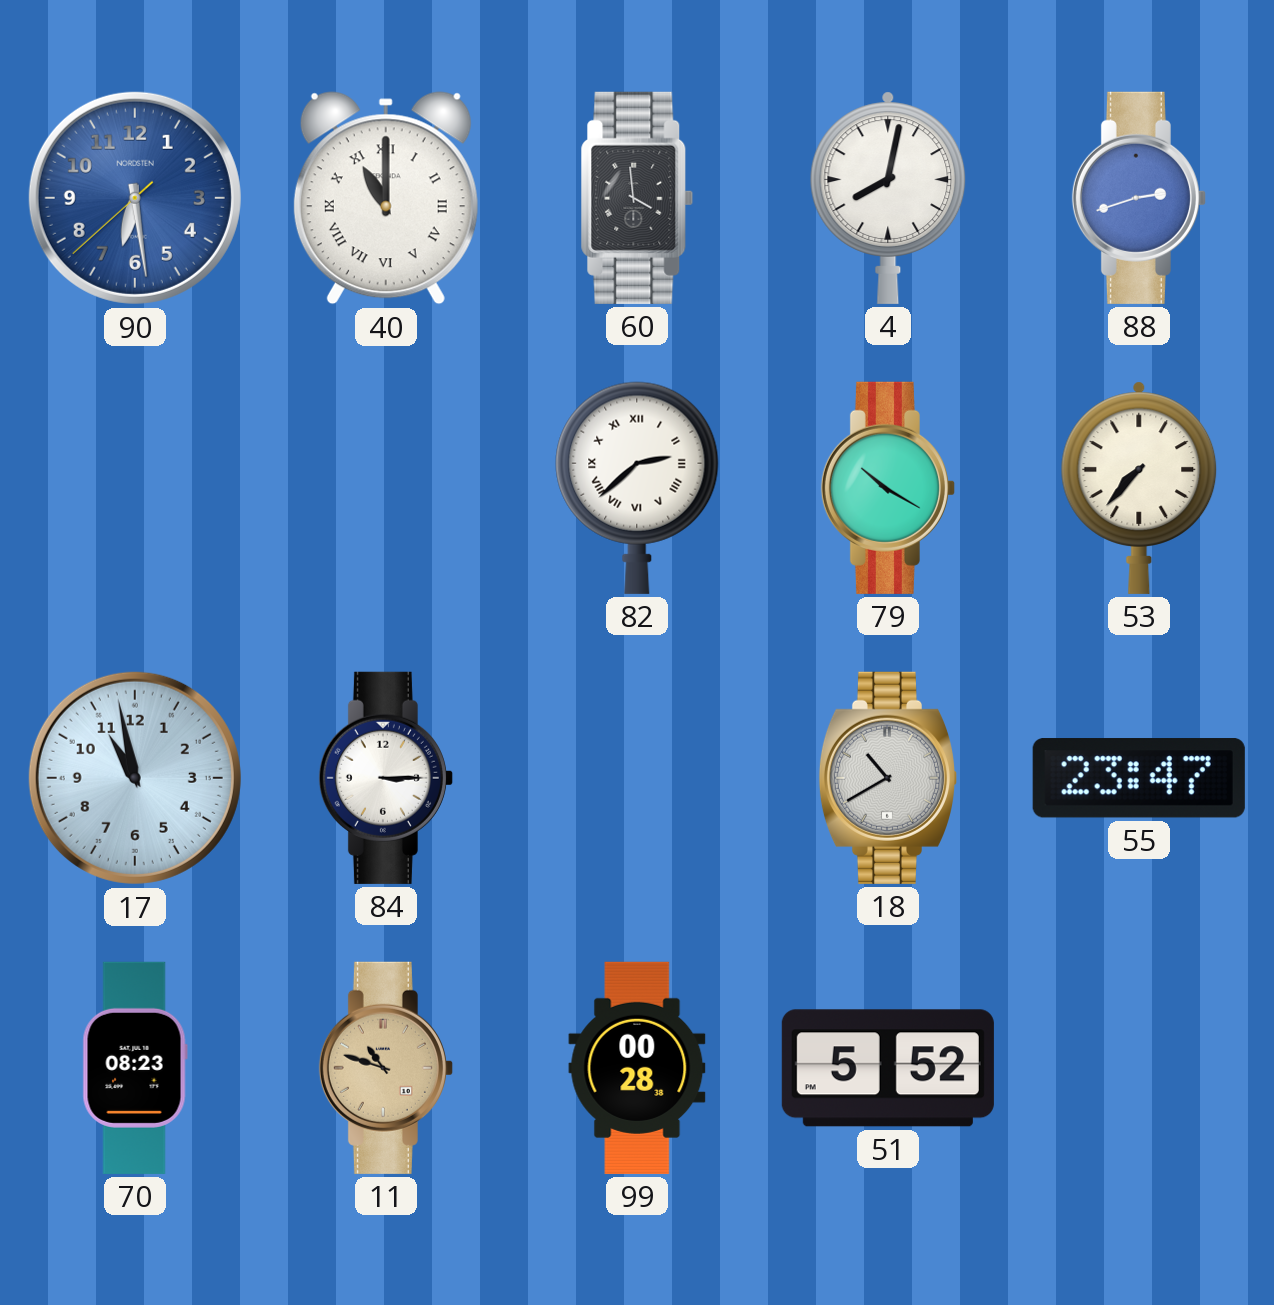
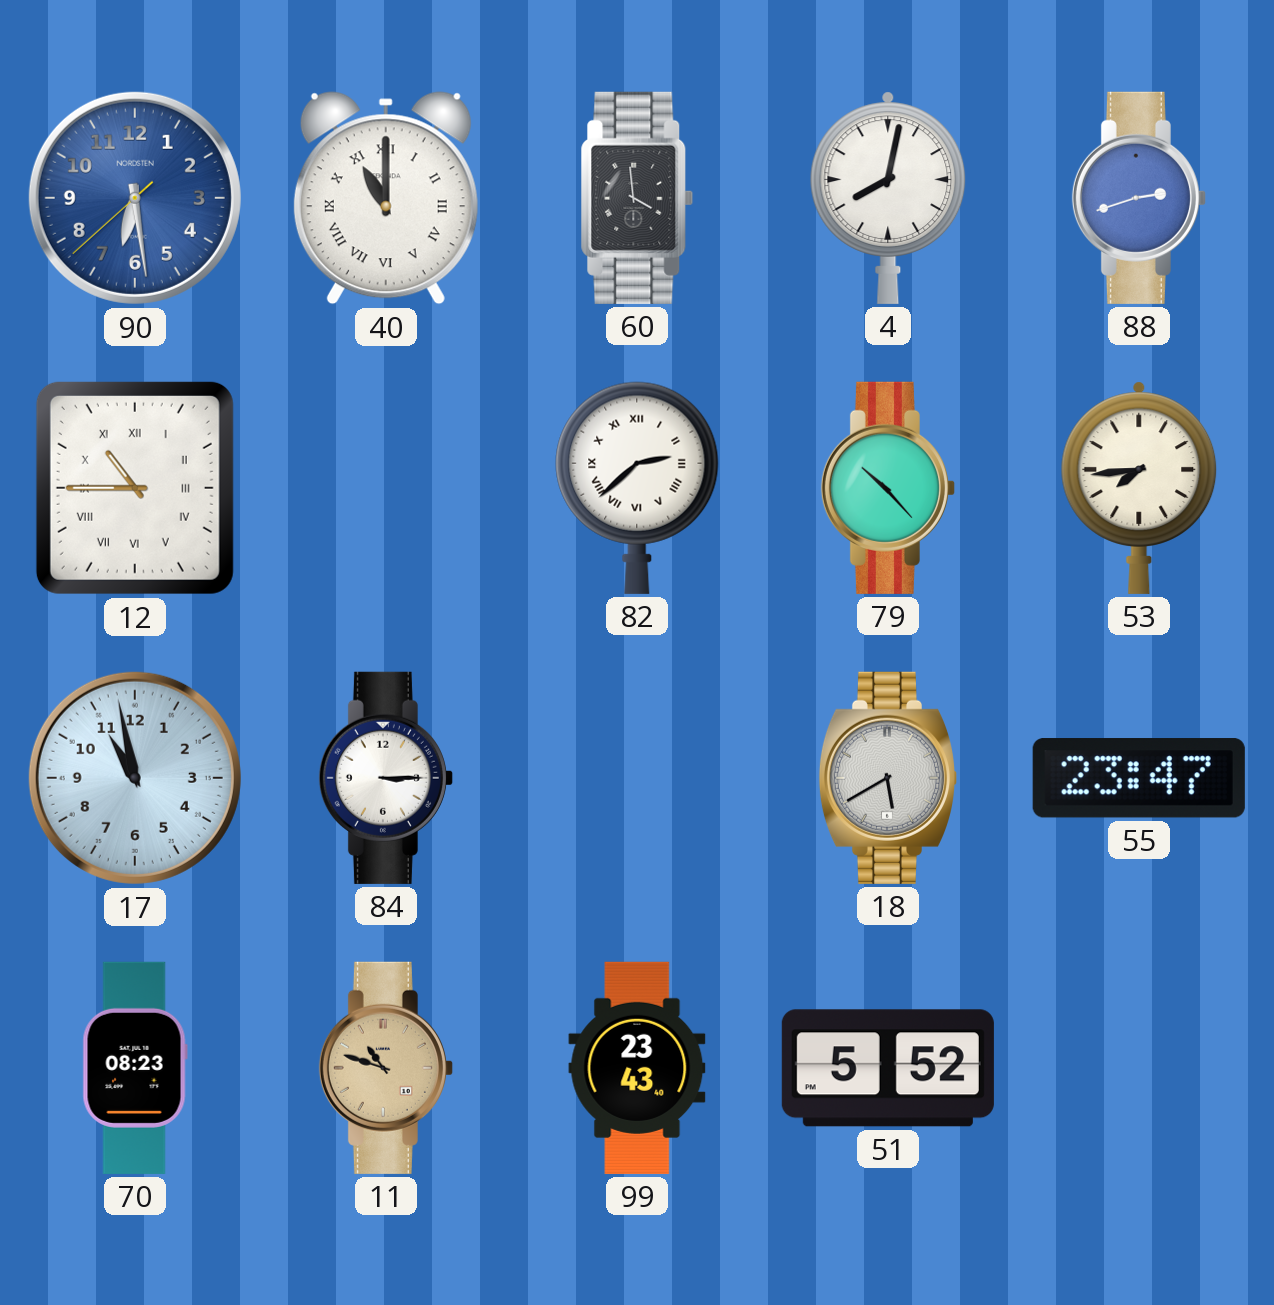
12: none -> 10:45
79: 10:20 -> 10:23
53: 7:37 -> 7:44
18: 10:40 -> 5:40
99: 00:28 -> 23:43
